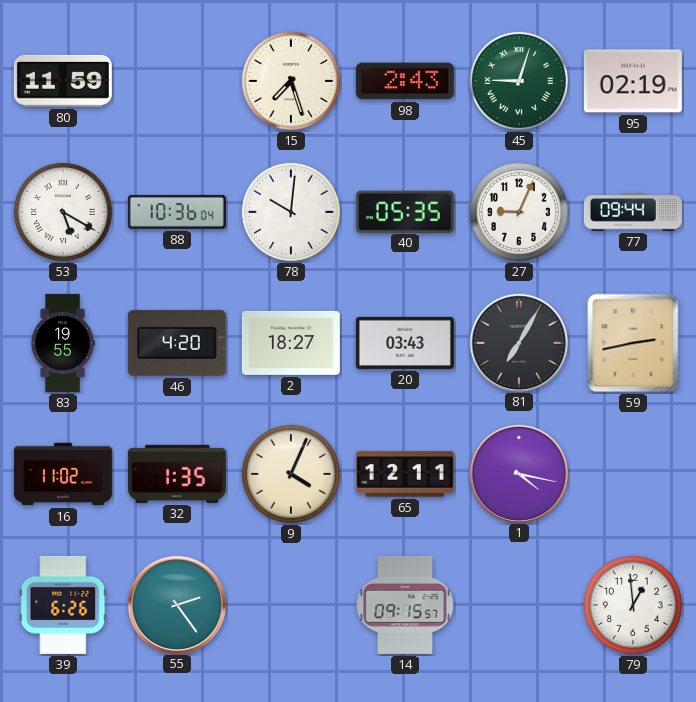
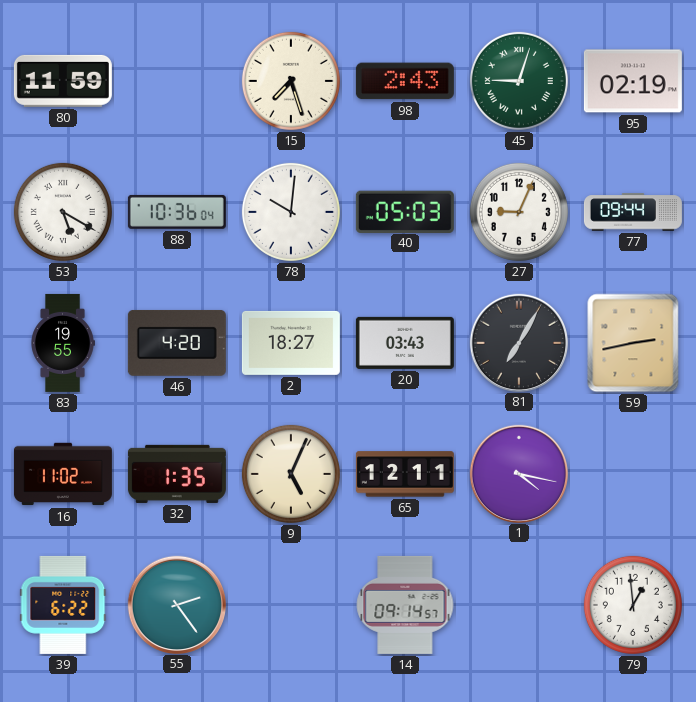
40: 05:35 -> 05:03
9: 4:04 -> 5:04
39: 6:26 -> 6:22
14: 09:15 -> 09:14
